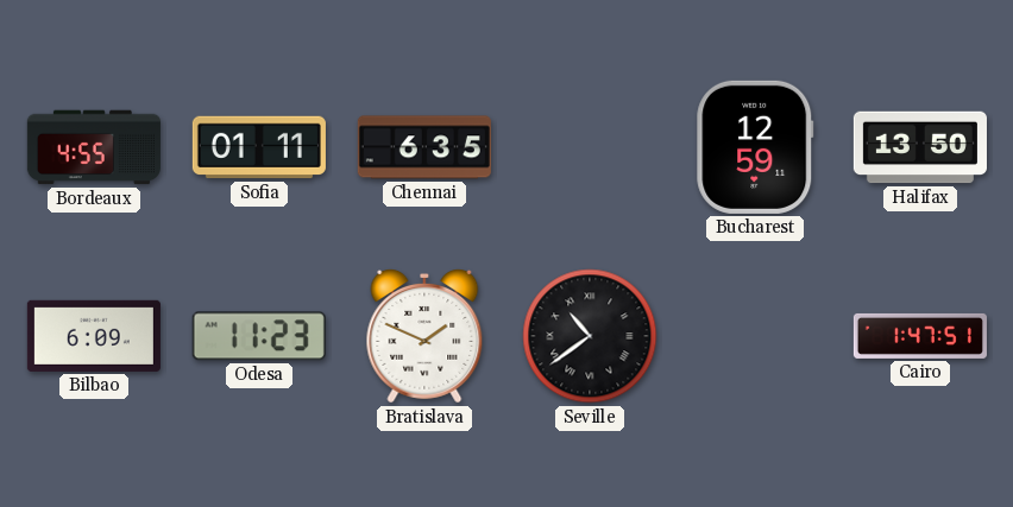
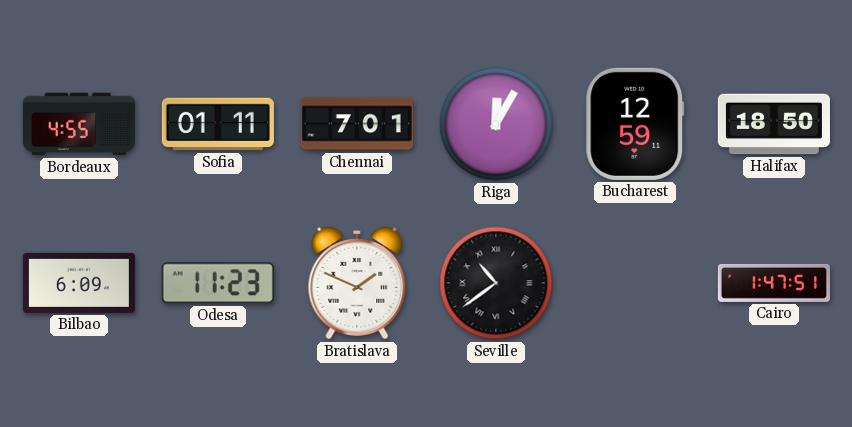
Chennai: 6:35 -> 7:01
Riga: none -> 12:05
Halifax: 13:50 -> 18:50
